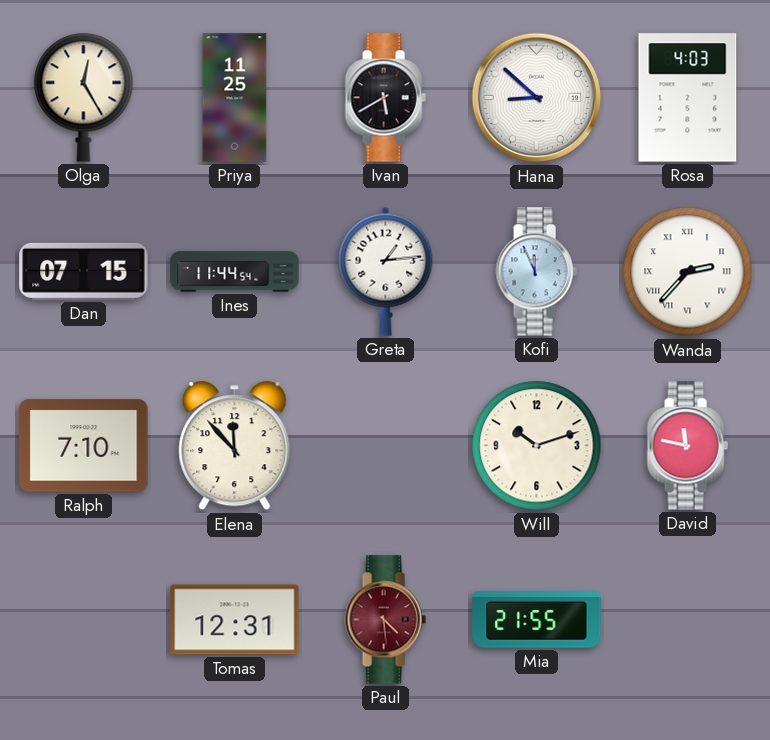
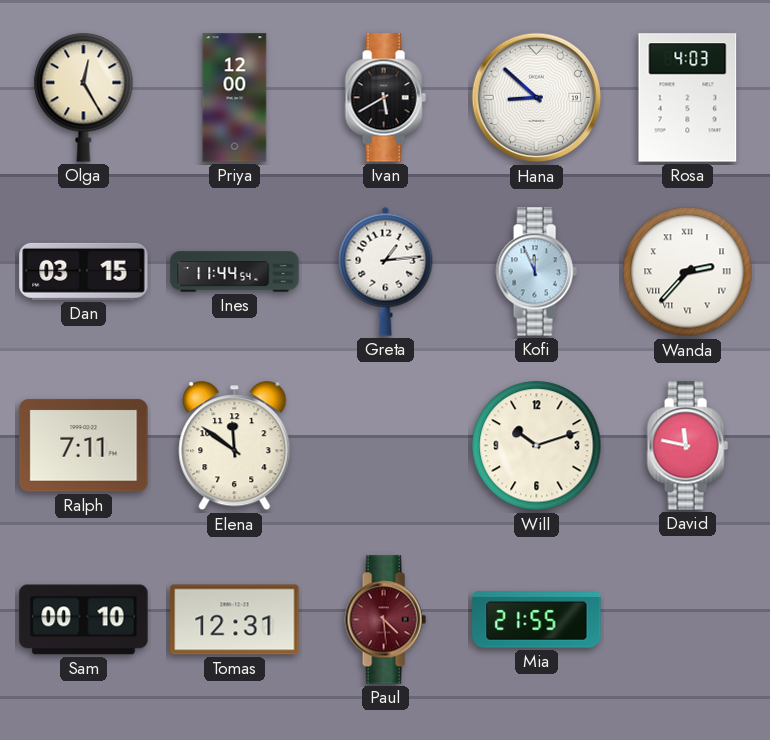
Priya: 11:25 -> 12:00
Dan: 07:15 -> 03:15
Ralph: 7:10 -> 7:11
Elena: 11:53 -> 11:51
Sam: none -> 00:10
